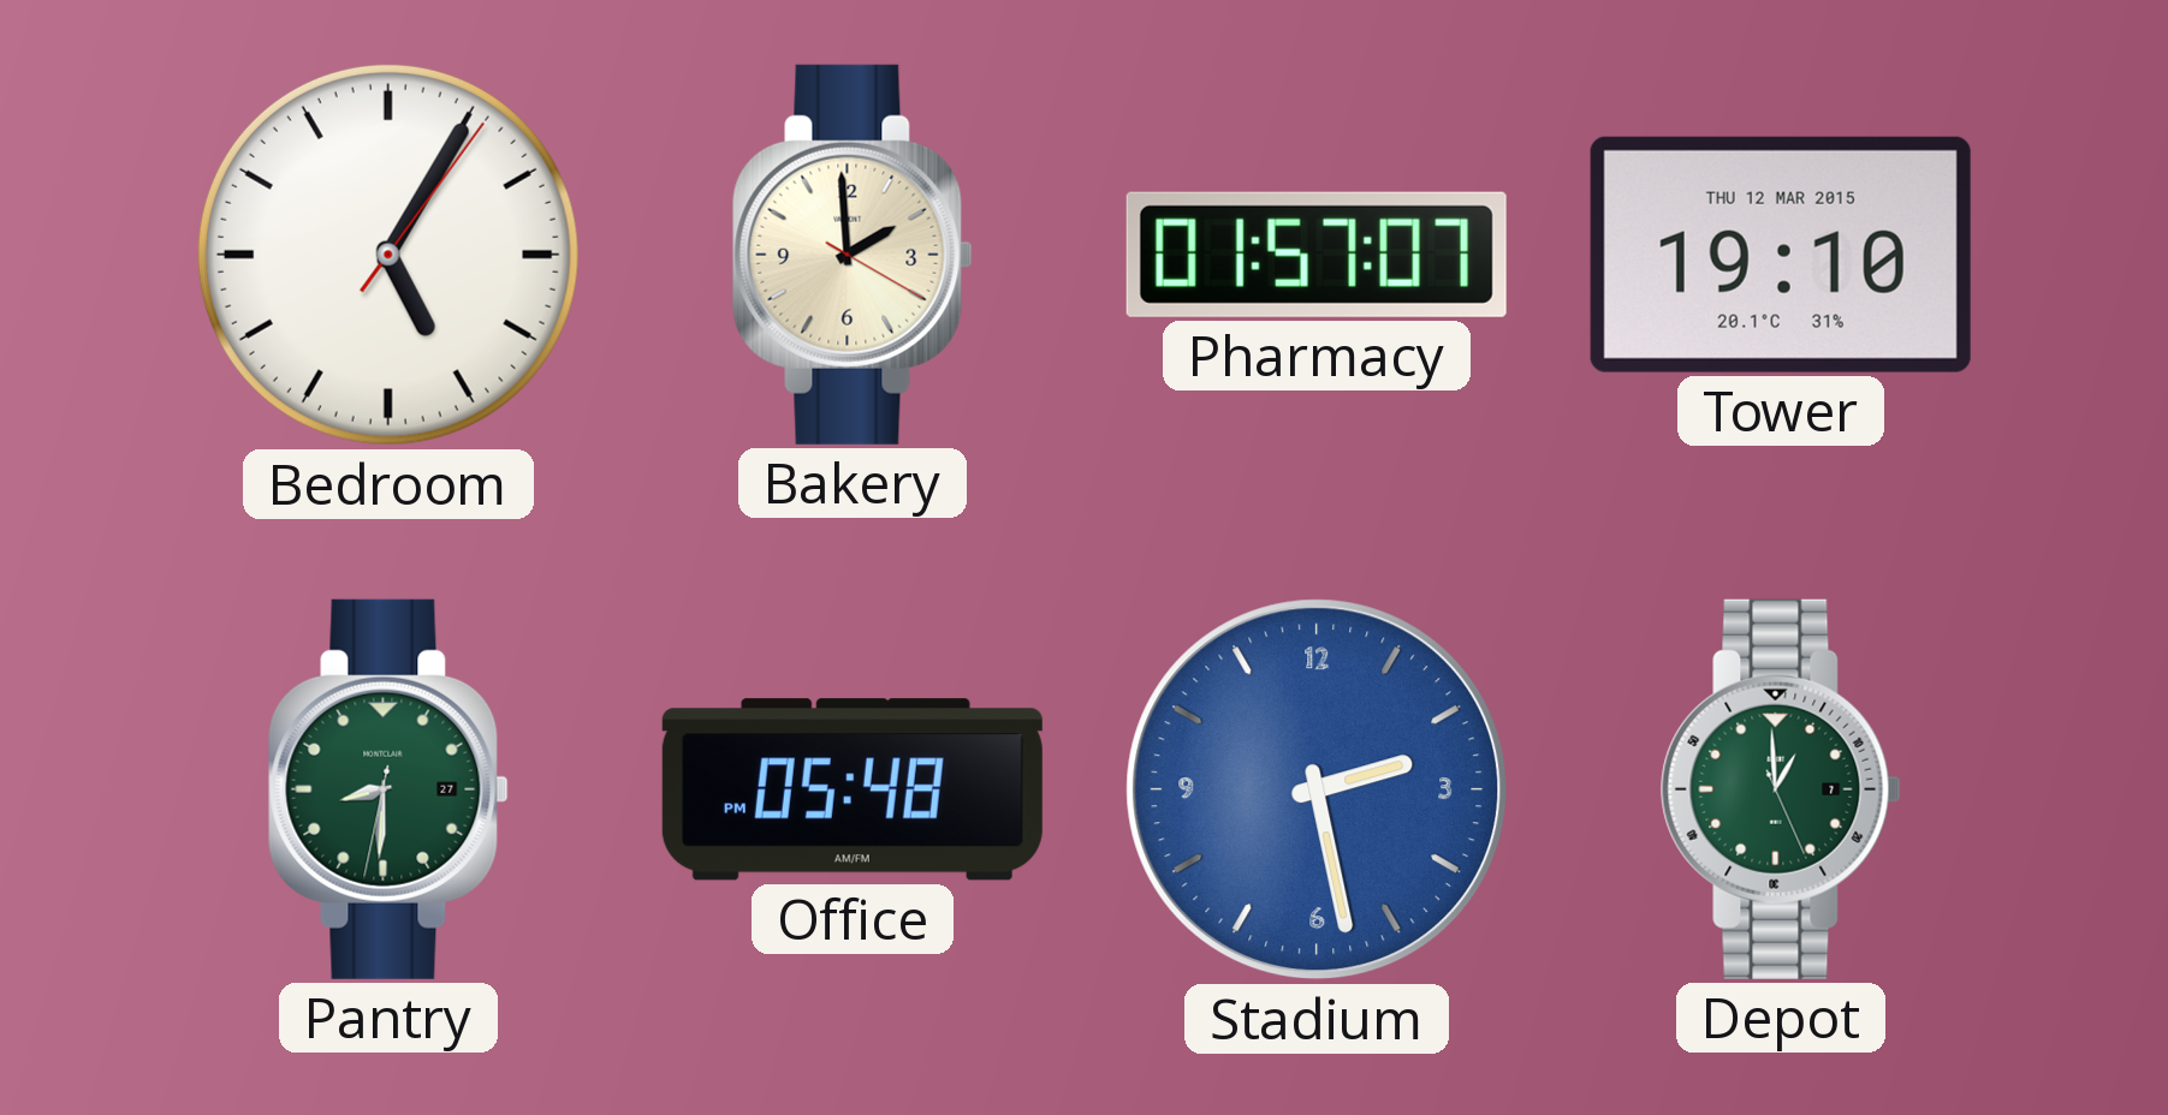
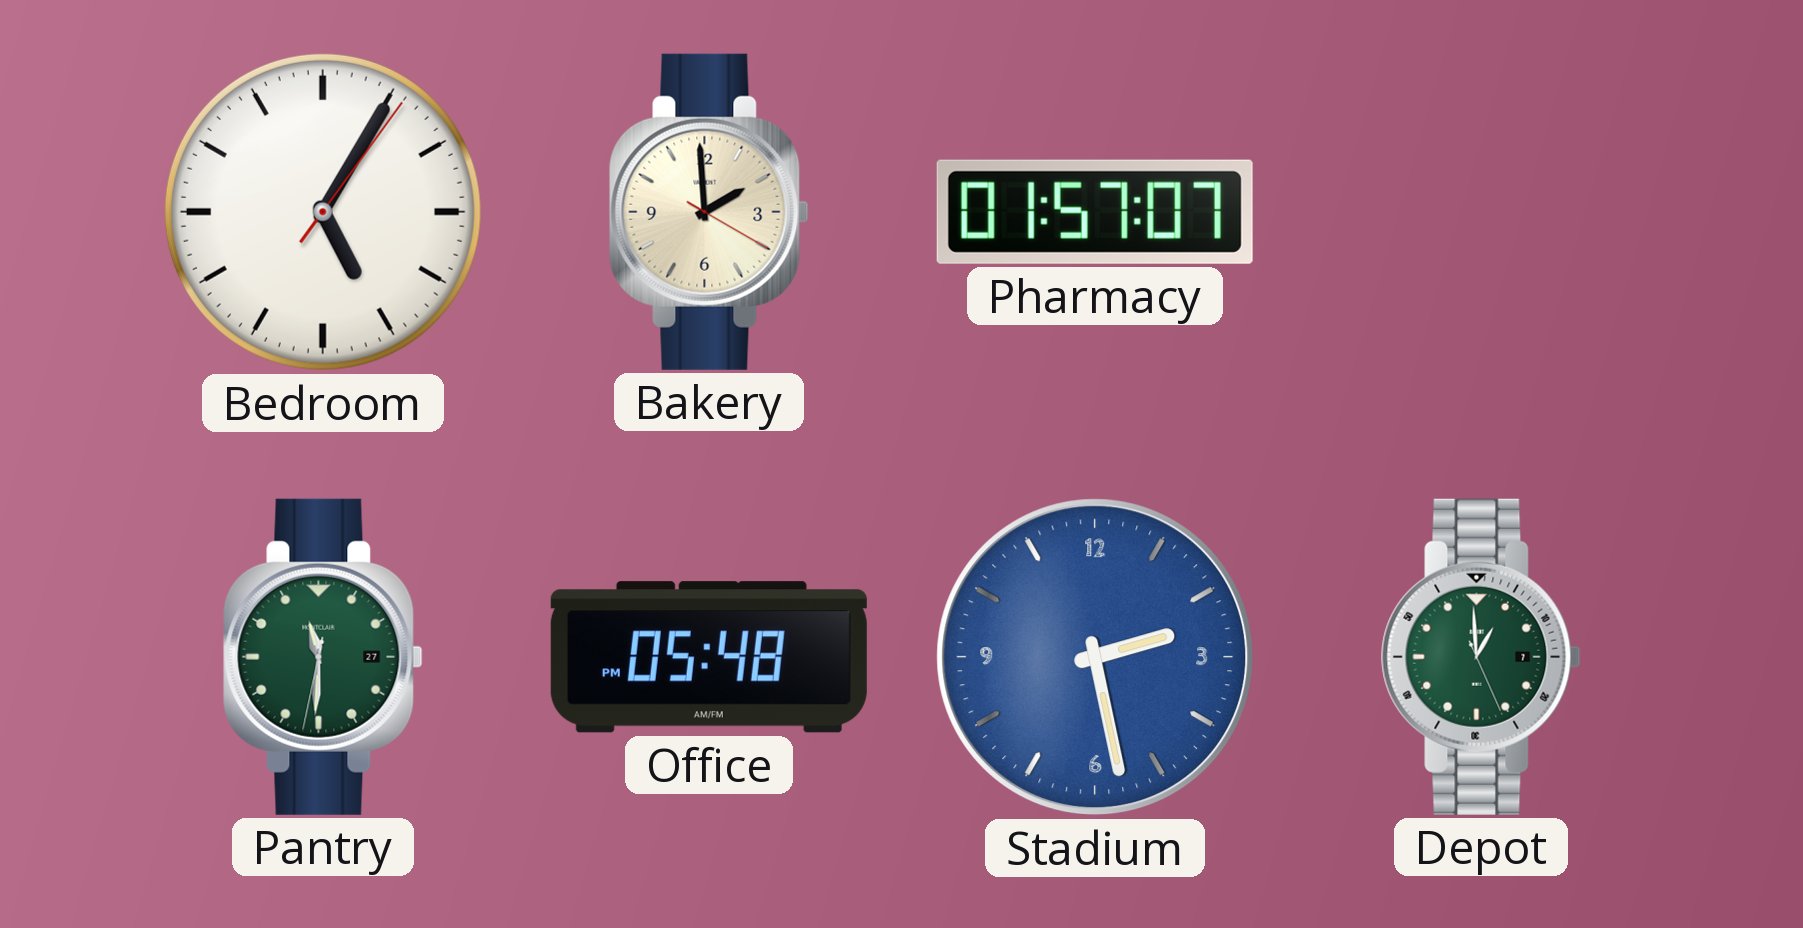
Tower: 19:10 -> none
Pantry: 8:30 -> 11:30
